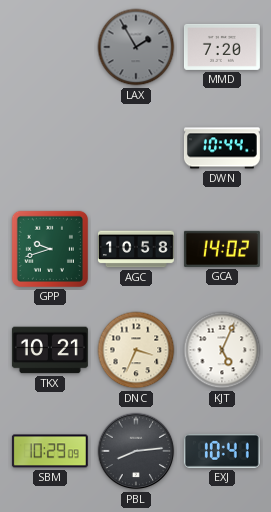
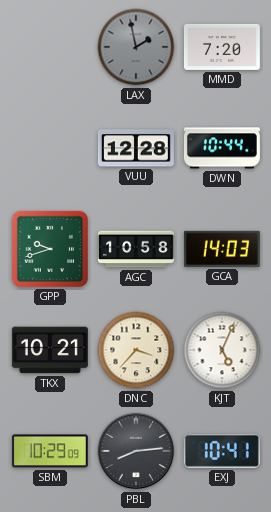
LAX: 1:55 -> 1:58
VUU: none -> 12:28
GCA: 14:02 -> 14:03
DNC: 3:34 -> 3:37
